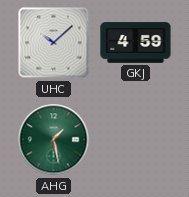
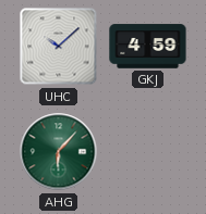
AHG: 1:28 -> 6:07
